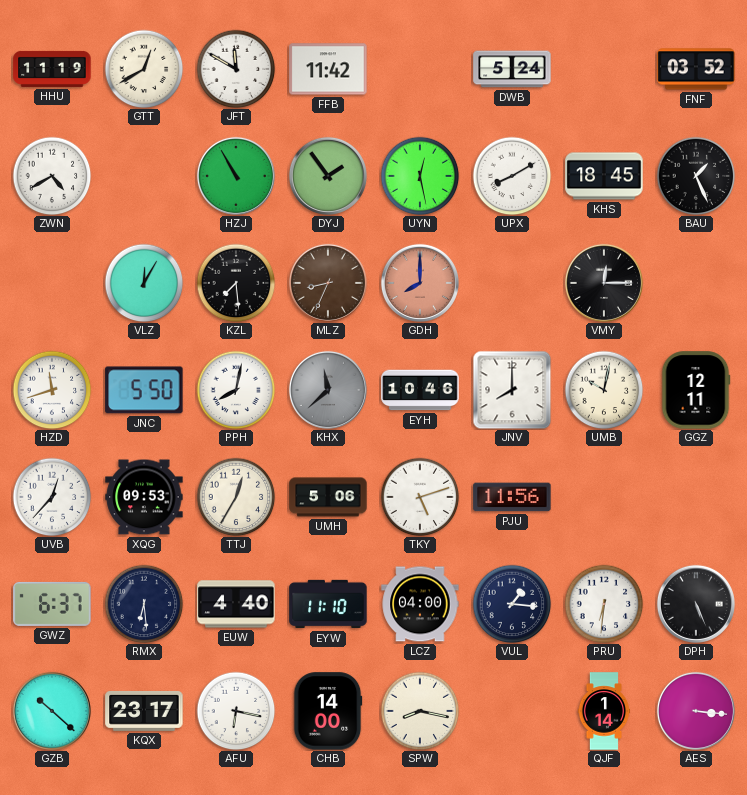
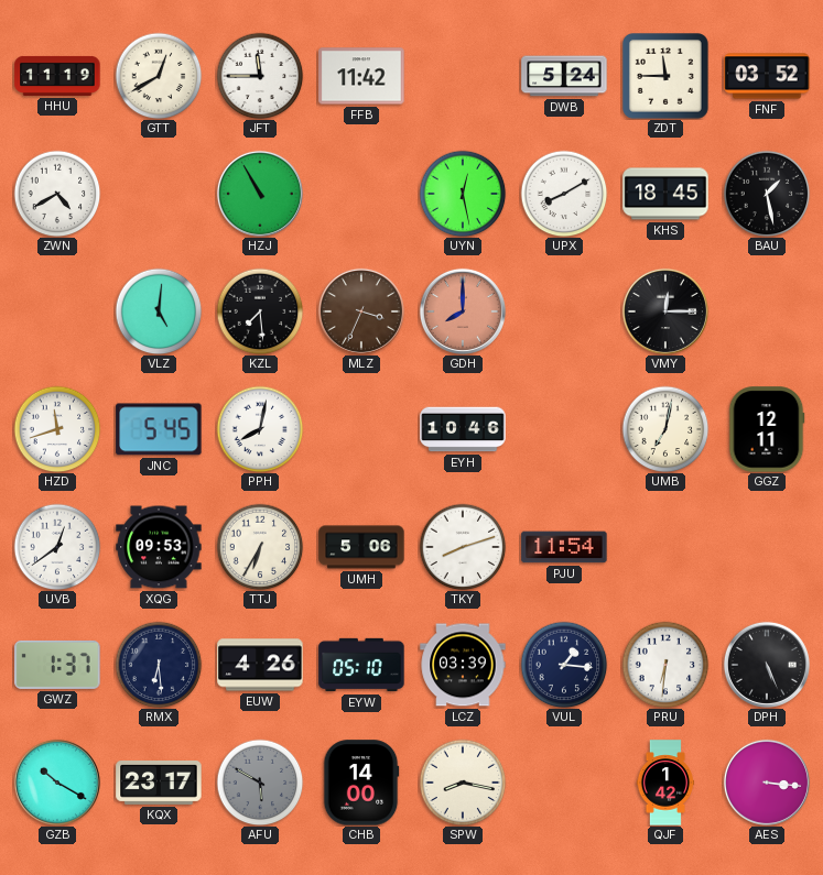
JFT: 11:50 -> 11:45
ZDT: none -> 11:45
DYJ: 1:54 -> none
BAU: 1:26 -> 1:28
VLZ: 12:05 -> 5:01
MLZ: 8:34 -> 3:34
JNC: 5:50 -> 5:45
KHX: 11:38 -> none
JNV: 8:00 -> none
UMB: 10:02 -> 7:02
UVB: 12:37 -> 12:39
TTJ: 12:35 -> 6:35
TKY: 5:12 -> 8:12
PJU: 11:56 -> 11:54
GWZ: 6:37 -> 1:37
EUW: 4:40 -> 4:26
EYW: 11:10 -> 05:10
LCZ: 04:00 -> 03:39
GZB: 10:22 -> 10:20
AFU: 6:17 -> 5:50
AFU dial: white -> grey
QJF: 1:14 -> 1:42
